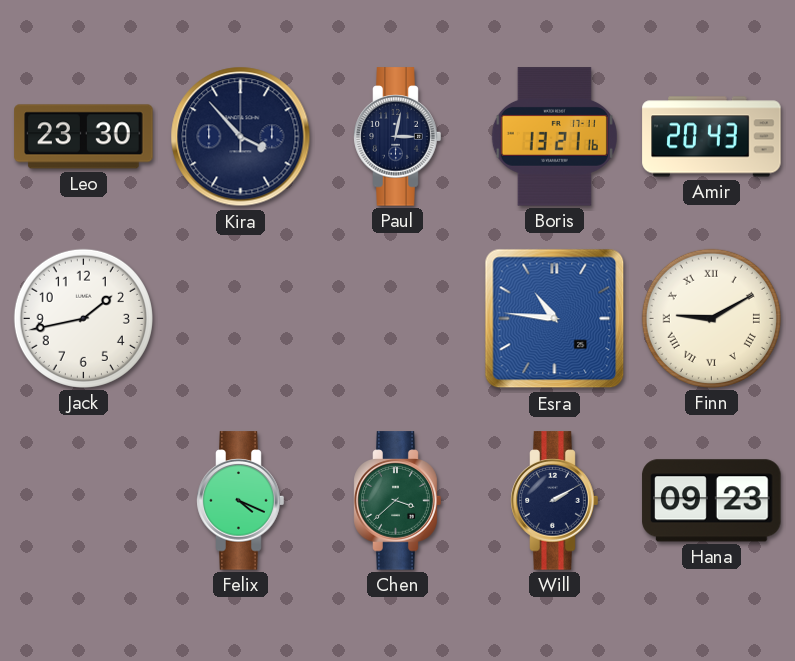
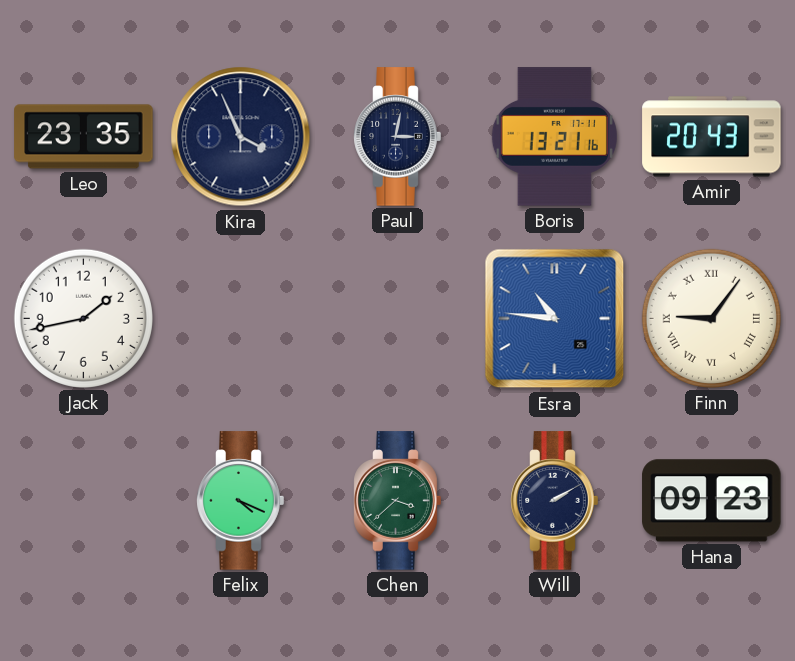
Leo: 23:30 -> 23:35
Kira: 3:53 -> 3:56
Finn: 9:10 -> 9:06
